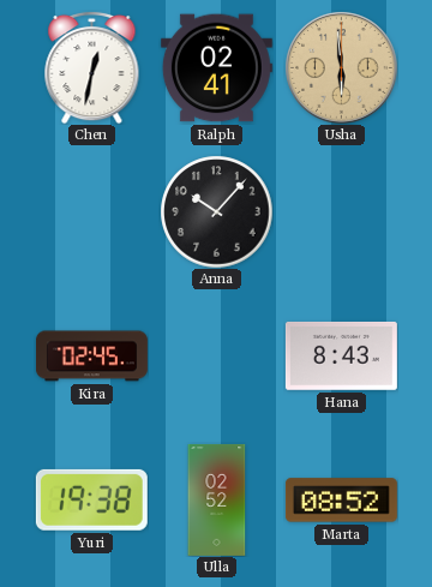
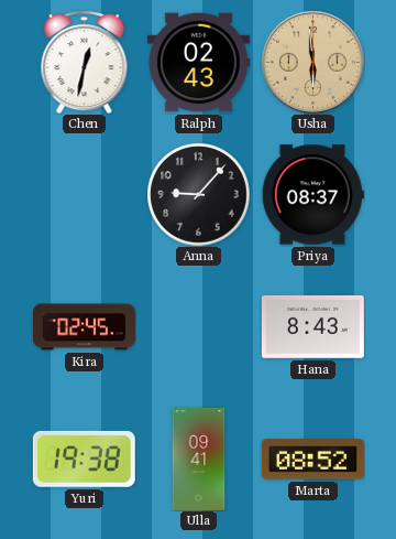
Ralph: 02:41 -> 02:43
Anna: 10:07 -> 9:07
Priya: none -> 08:37
Ulla: 02:52 -> 09:41
